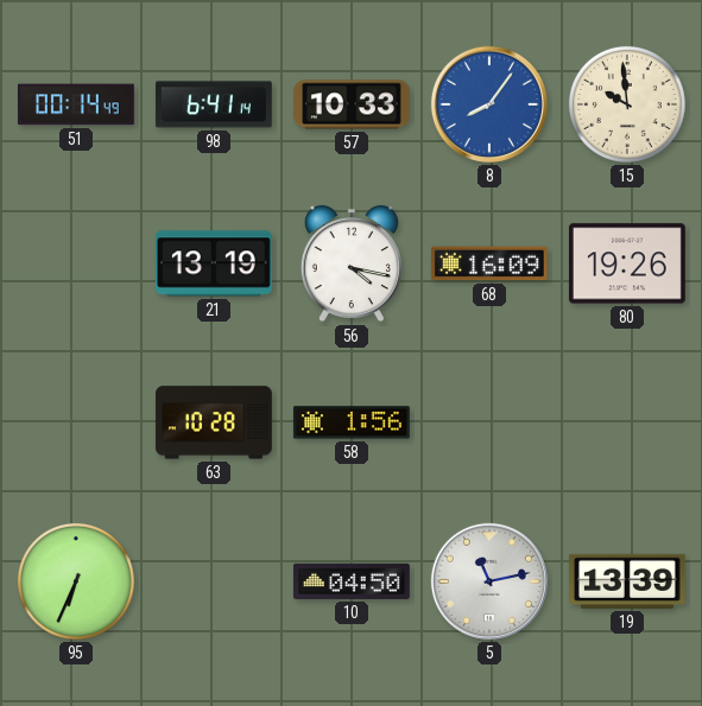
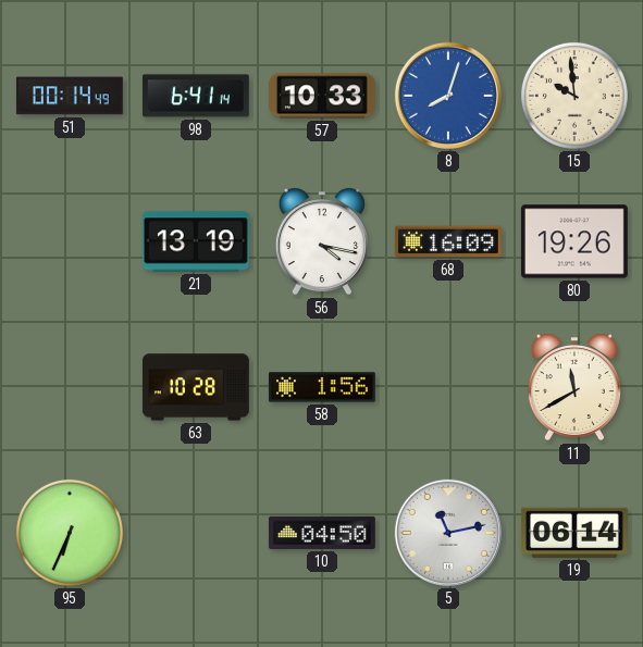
8: 8:06 -> 8:03
11: none -> 11:40
19: 13:39 -> 06:14
